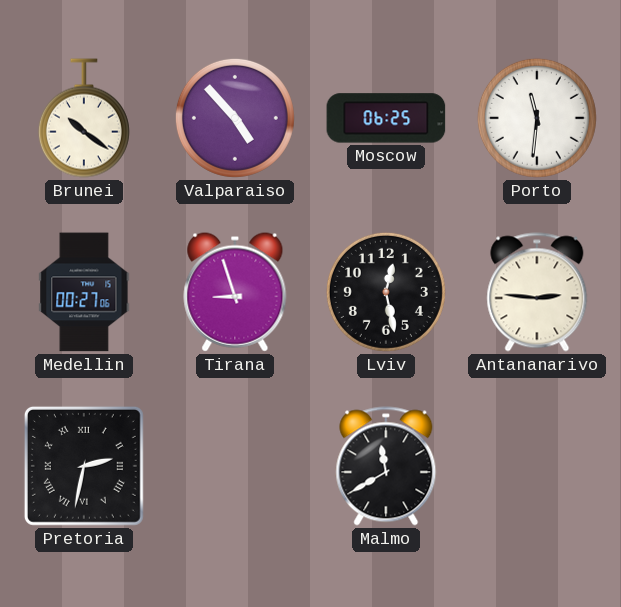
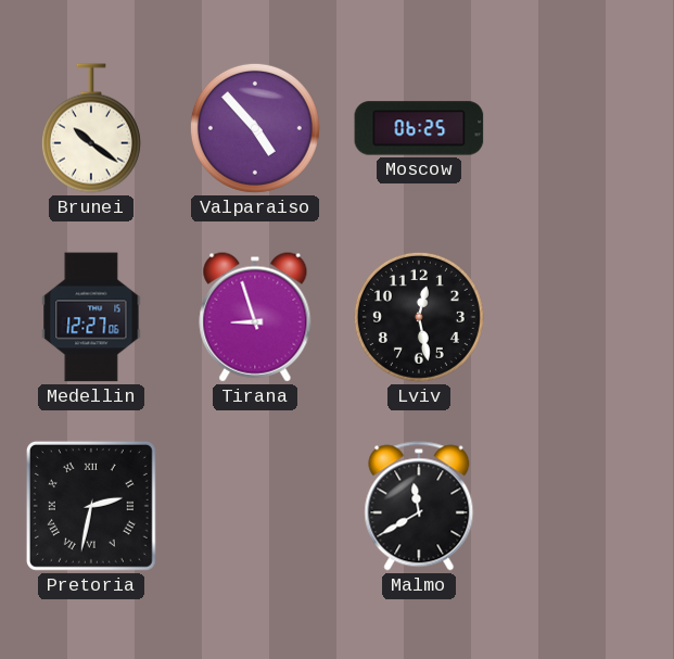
Porto: 11:31 -> none
Medellin: 00:27 -> 12:27
Antananarivo: 2:46 -> none
